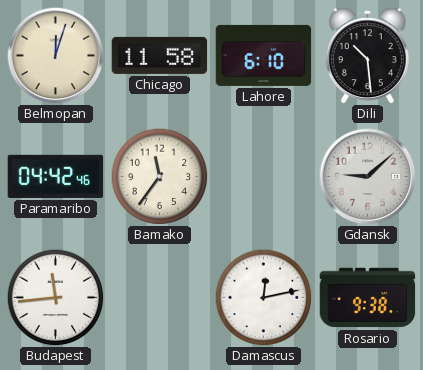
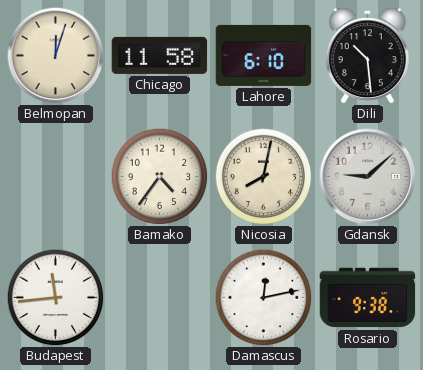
Paramaribo: 04:42 -> none
Bamako: 11:36 -> 4:36
Nicosia: none -> 8:02
